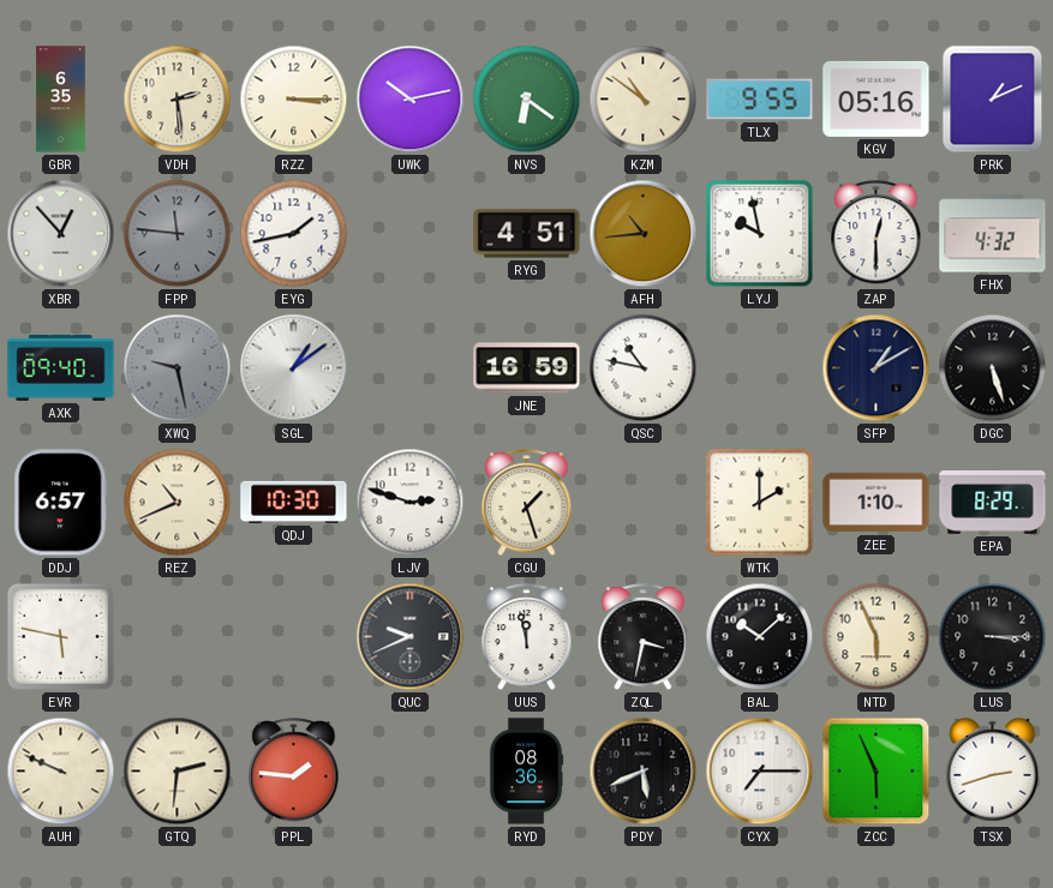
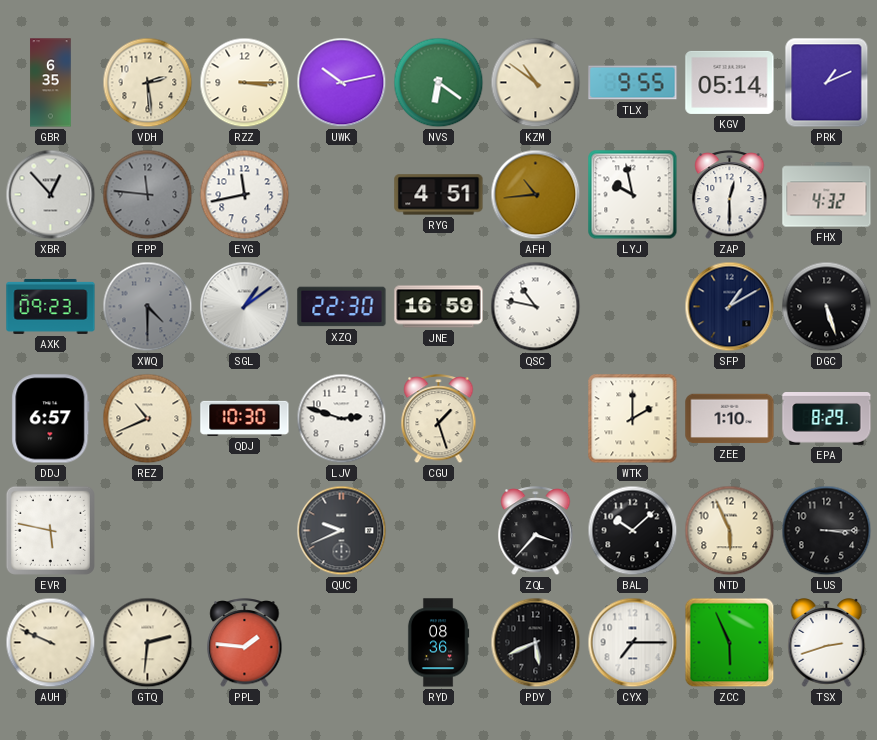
KGV: 05:16 -> 05:14
EYG: 1:43 -> 11:43
AXK: 09:40 -> 09:23
XWQ: 9:28 -> 4:30
XZQ: none -> 22:30
UUS: 11:58 -> none
ZQL: 3:32 -> 3:37
